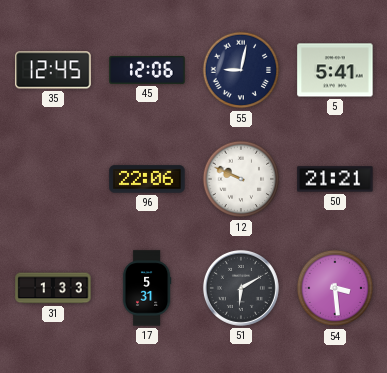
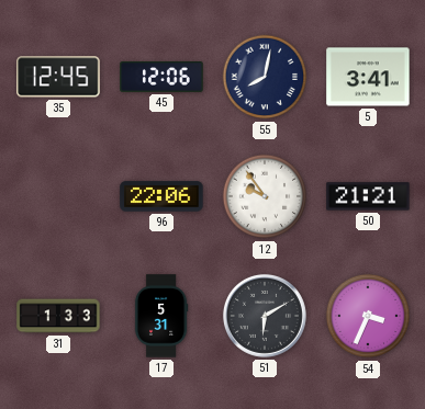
55: 9:02 -> 8:02
5: 5:41 -> 3:41
12: 9:49 -> 9:54
54: 3:29 -> 3:34
